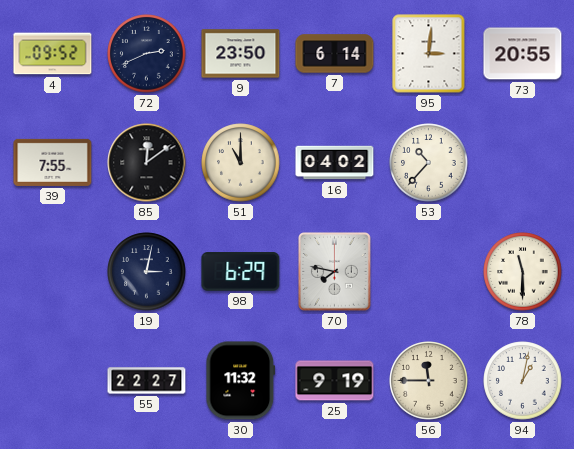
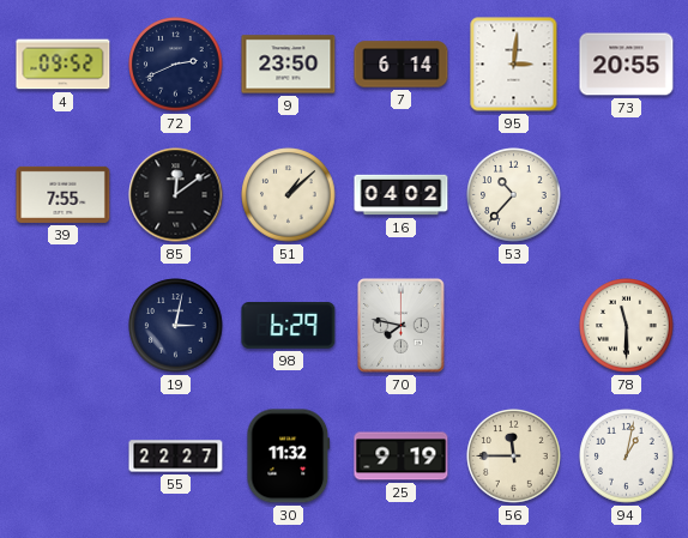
51: 11:00 -> 1:08
